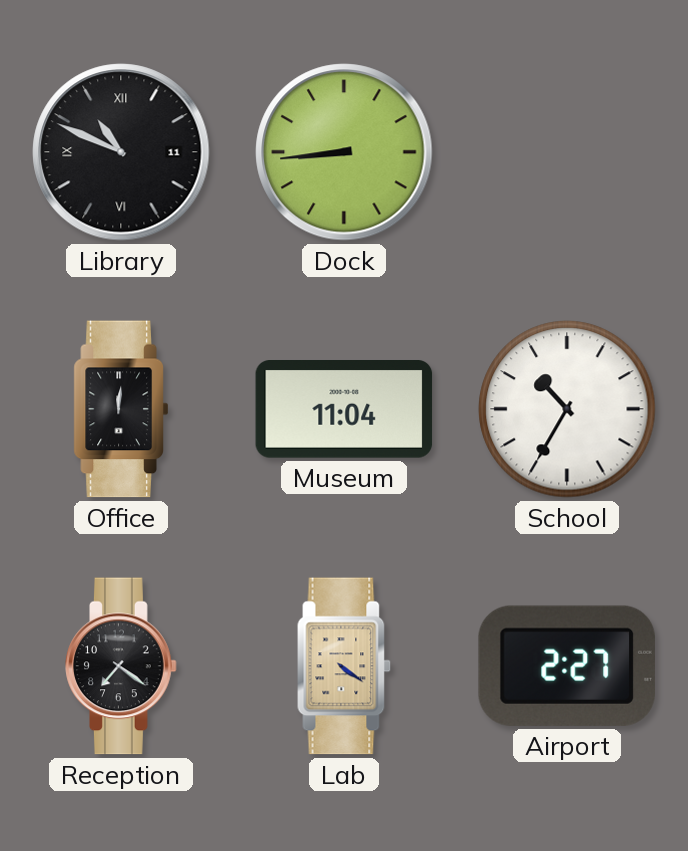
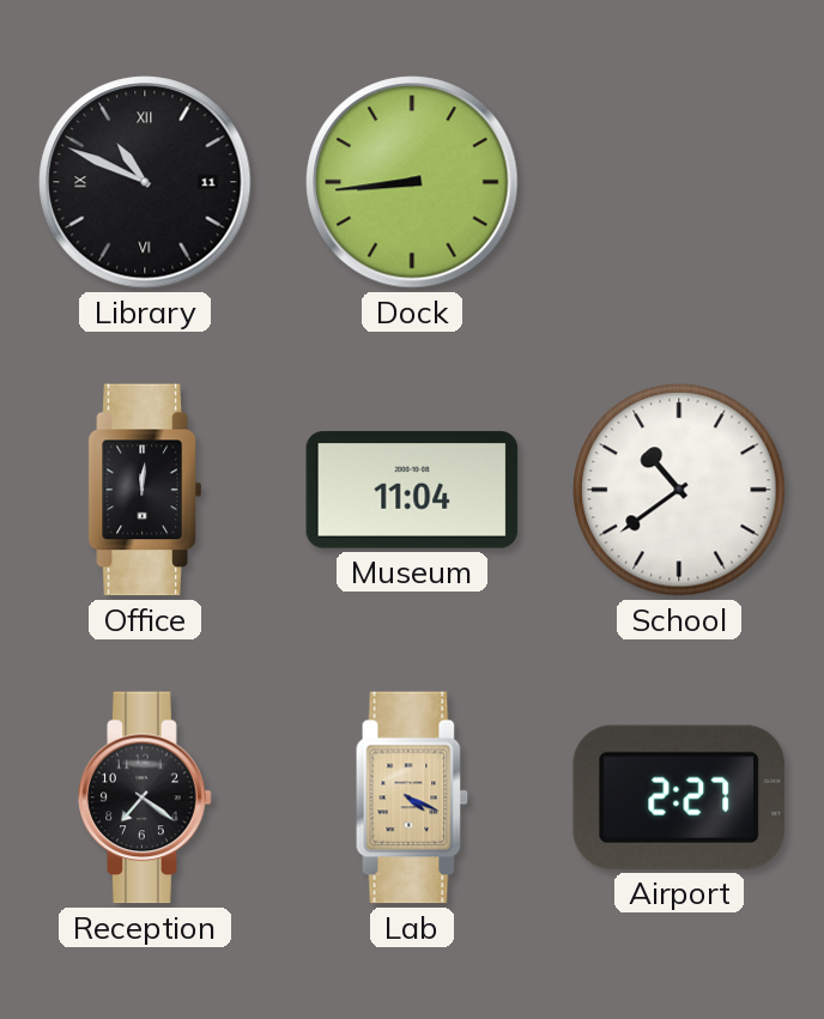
School: 10:35 -> 10:39
Lab: 4:21 -> 4:19
